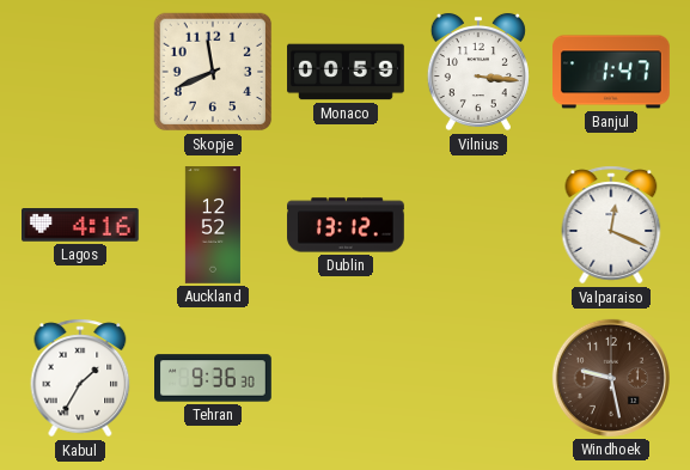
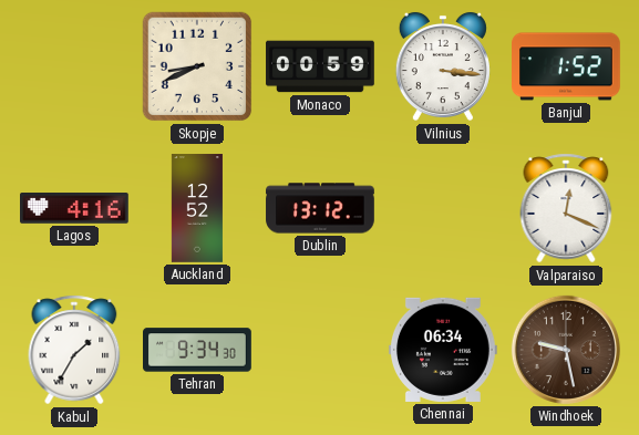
Skopje: 11:41 -> 8:41
Banjul: 1:47 -> 1:52
Tehran: 9:36 -> 9:34
Chennai: none -> 06:34
